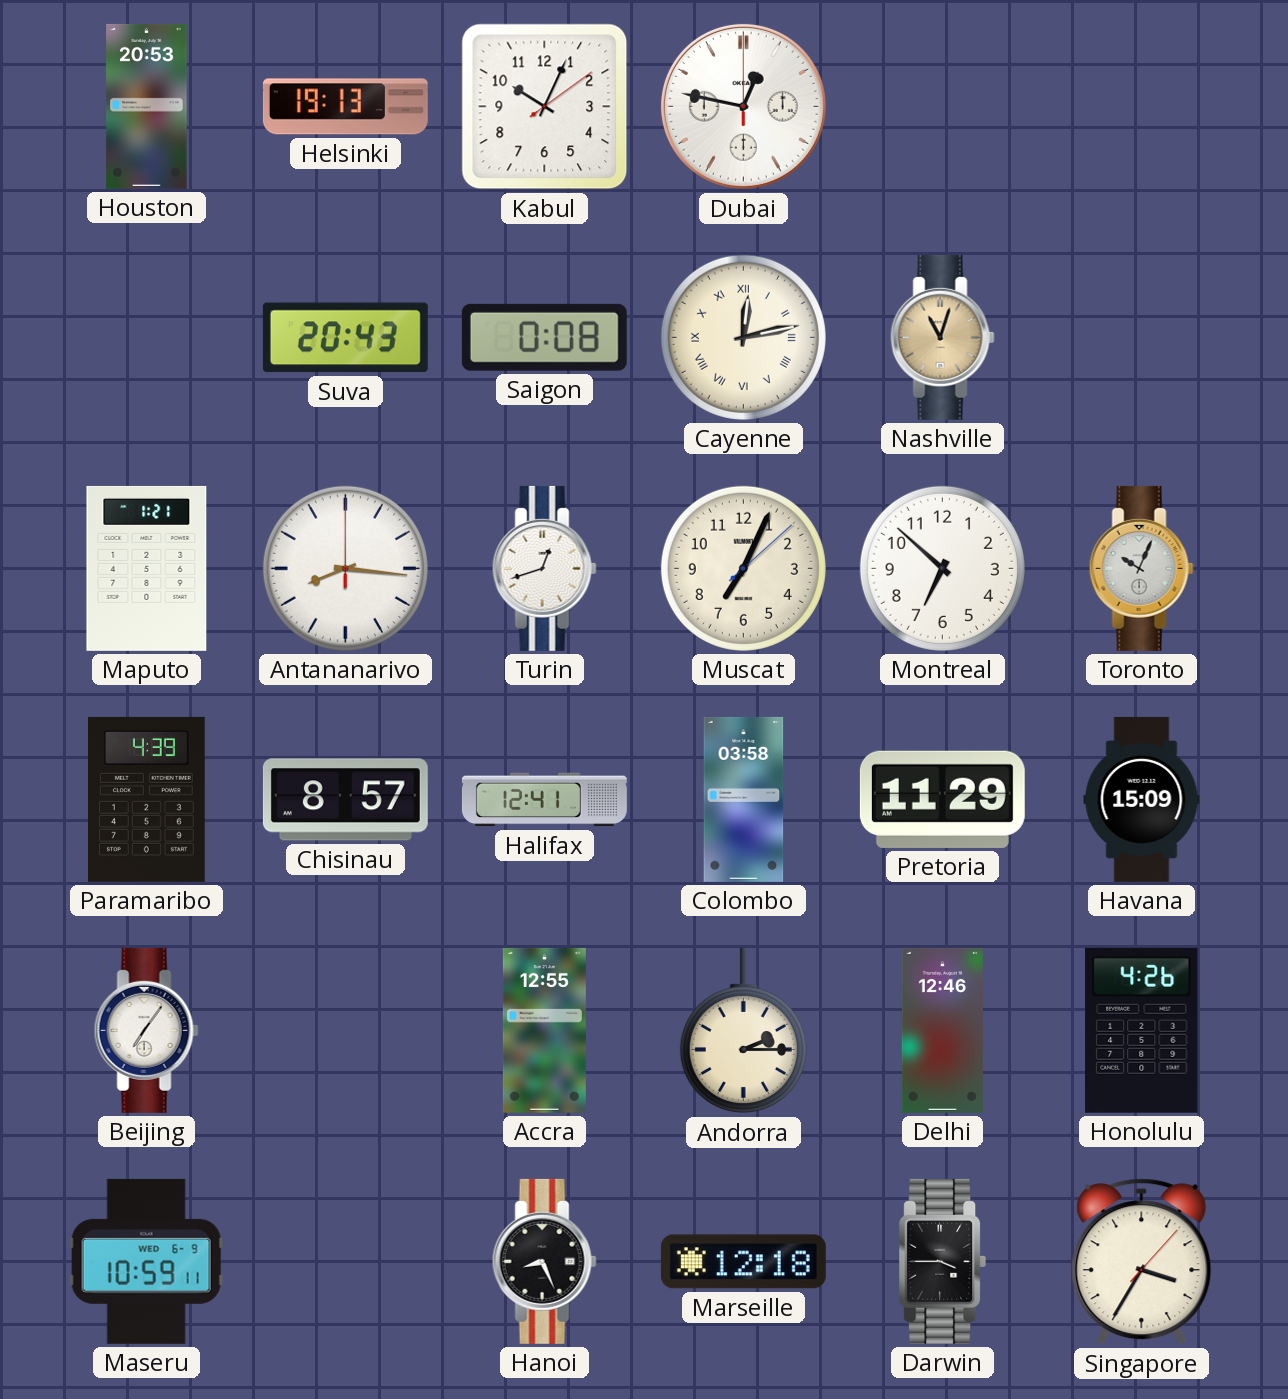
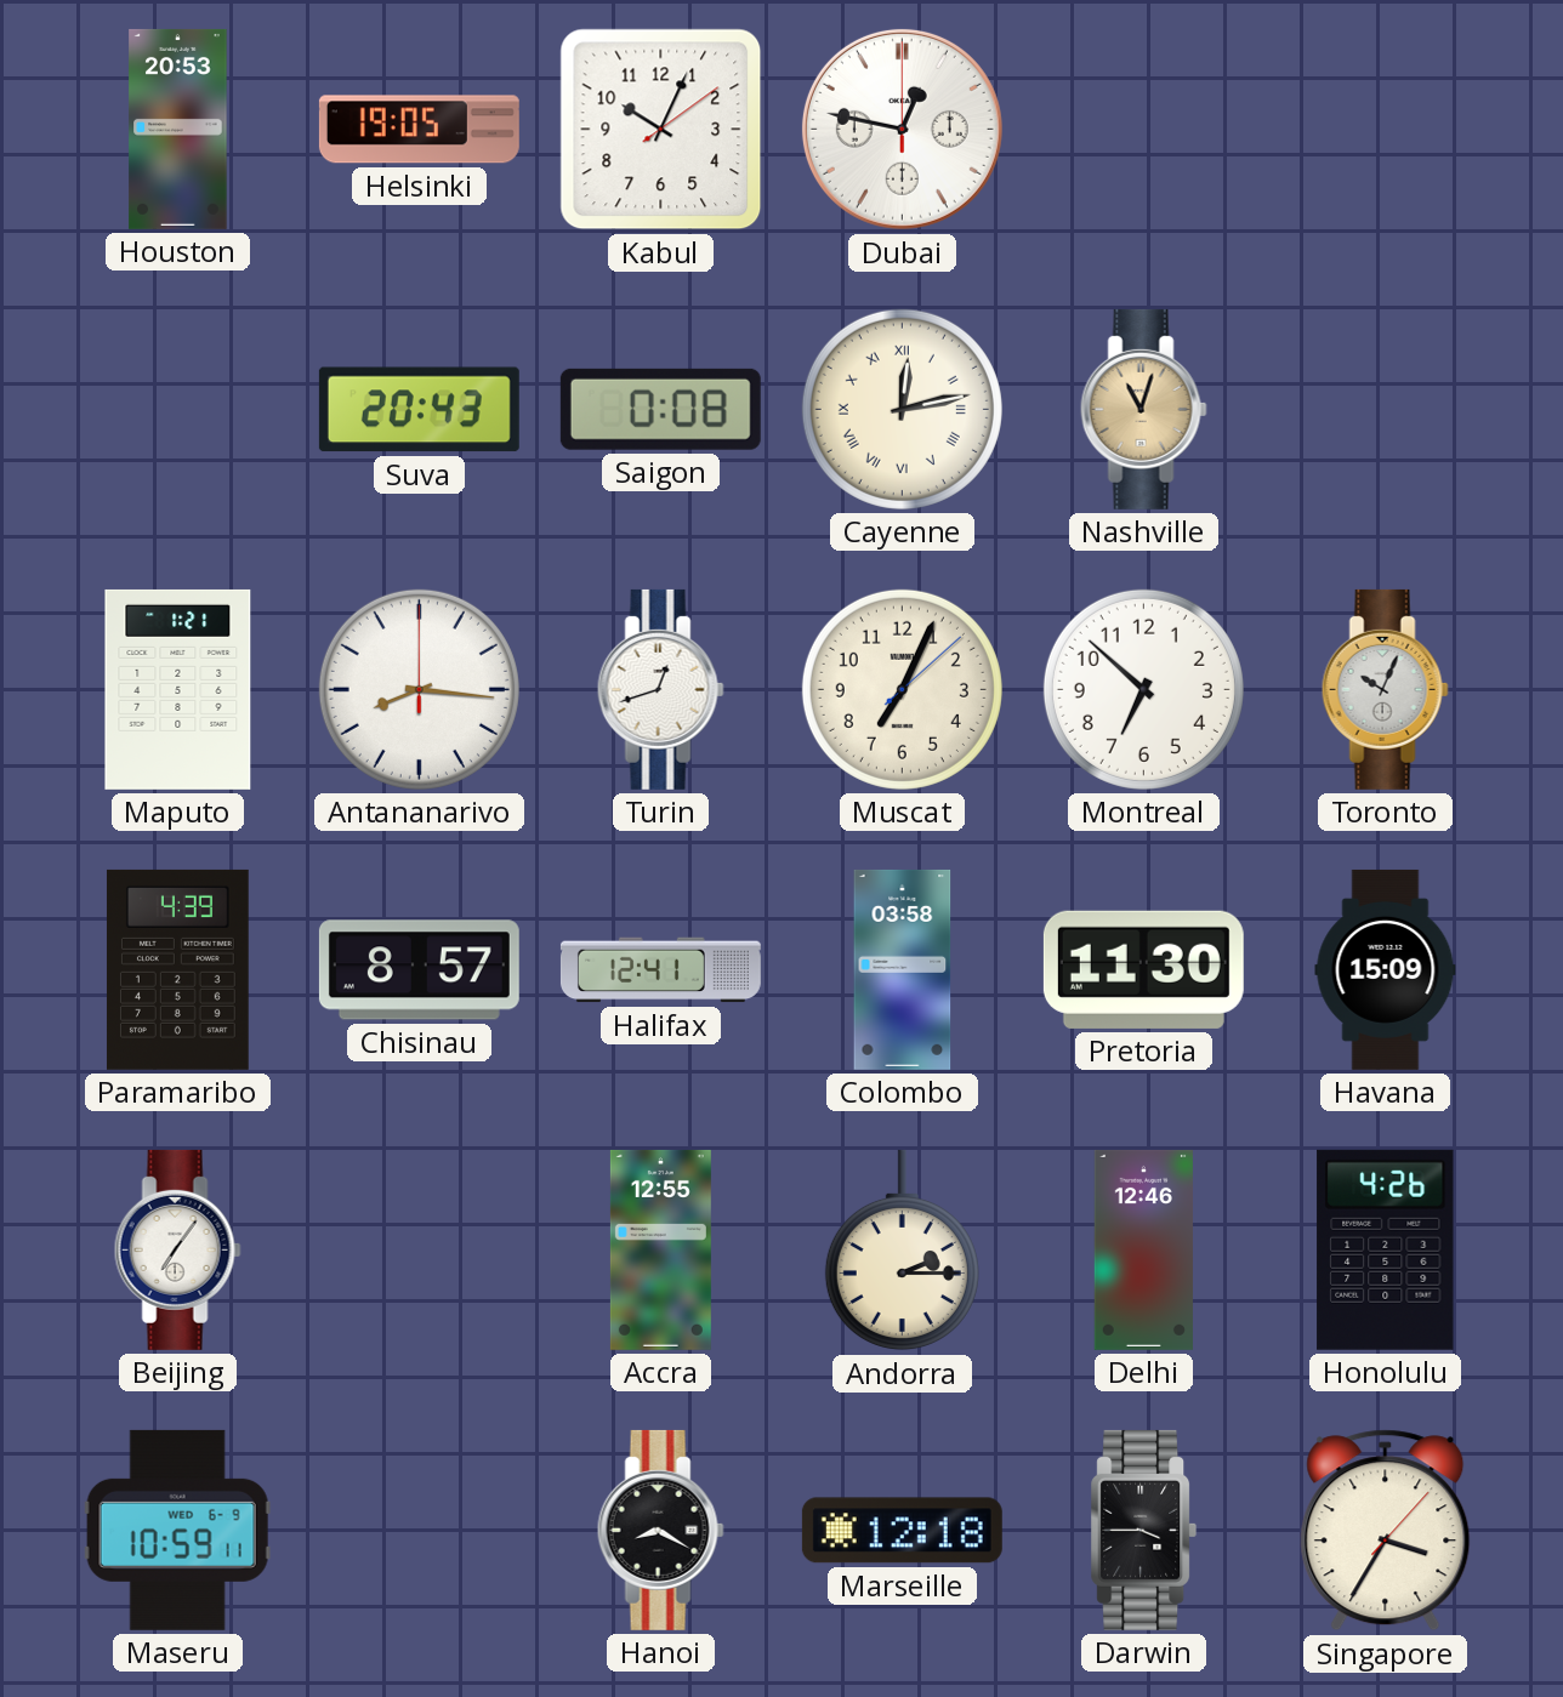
Helsinki: 19:13 -> 19:05
Pretoria: 11:29 -> 11:30
Hanoi: 8:26 -> 8:20
